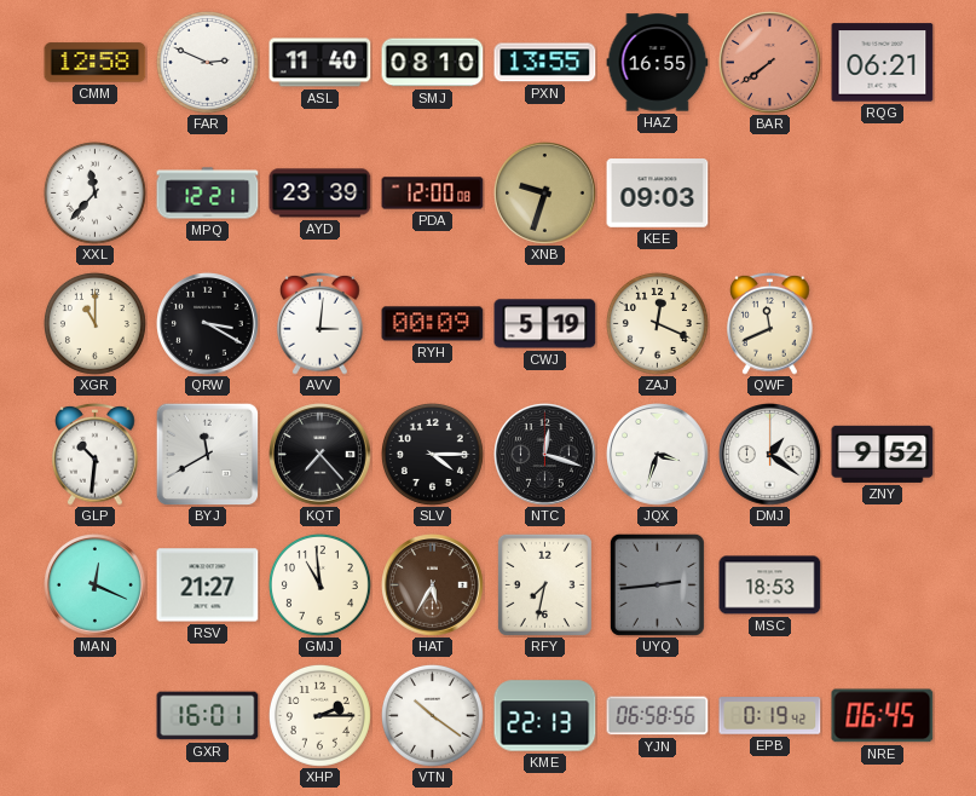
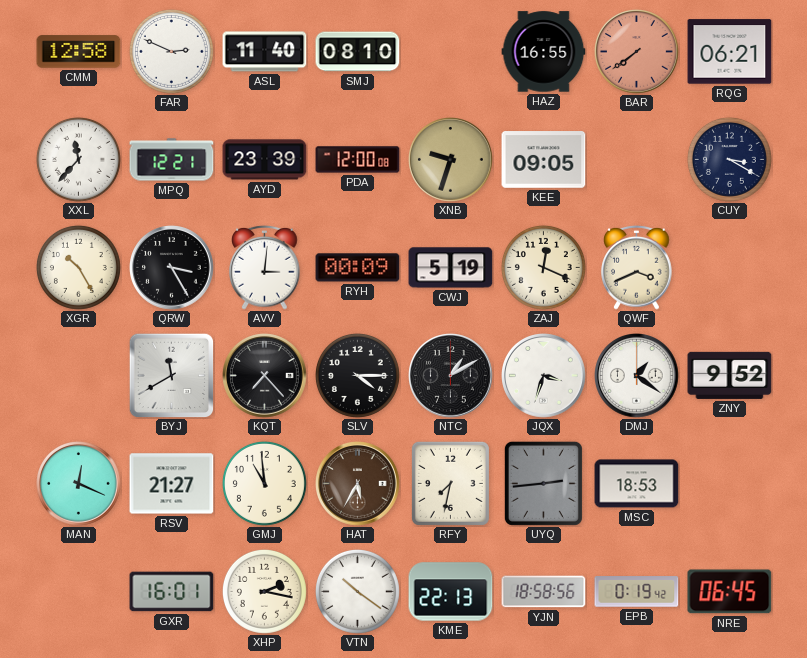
PXN: 13:55 -> none
KEE: 09:03 -> 09:05
CUY: none -> 3:20
XGR: 11:00 -> 10:25
QRW: 3:20 -> 3:25
QWF: 11:41 -> 3:41
GLP: 10:31 -> none
NTC: 12:18 -> 1:10
XHP: 2:15 -> 2:17
YJN: 06:58 -> 18:58
